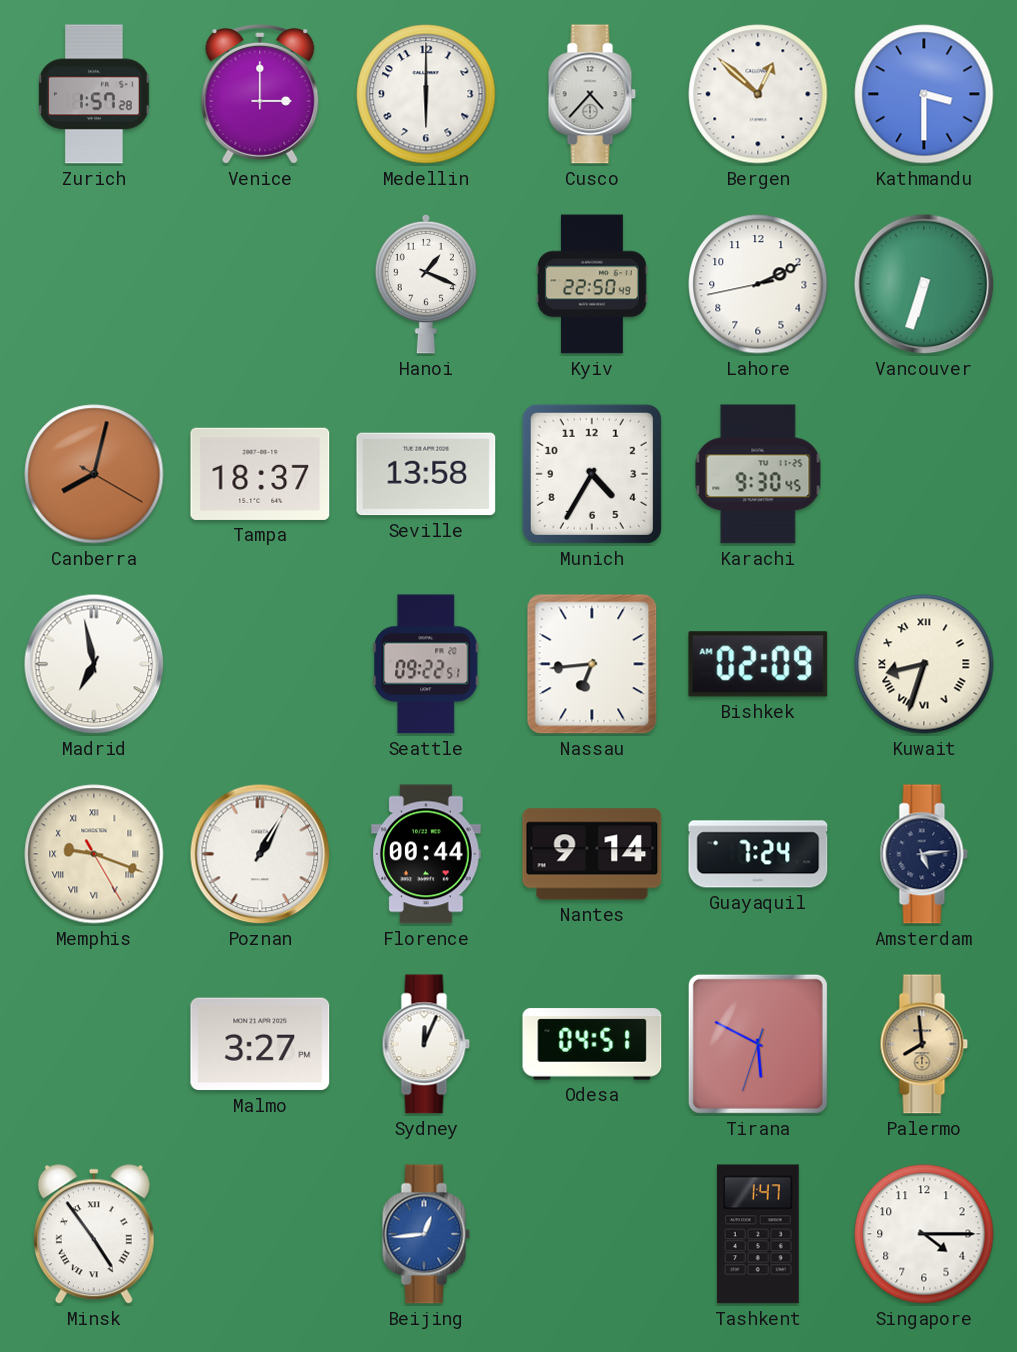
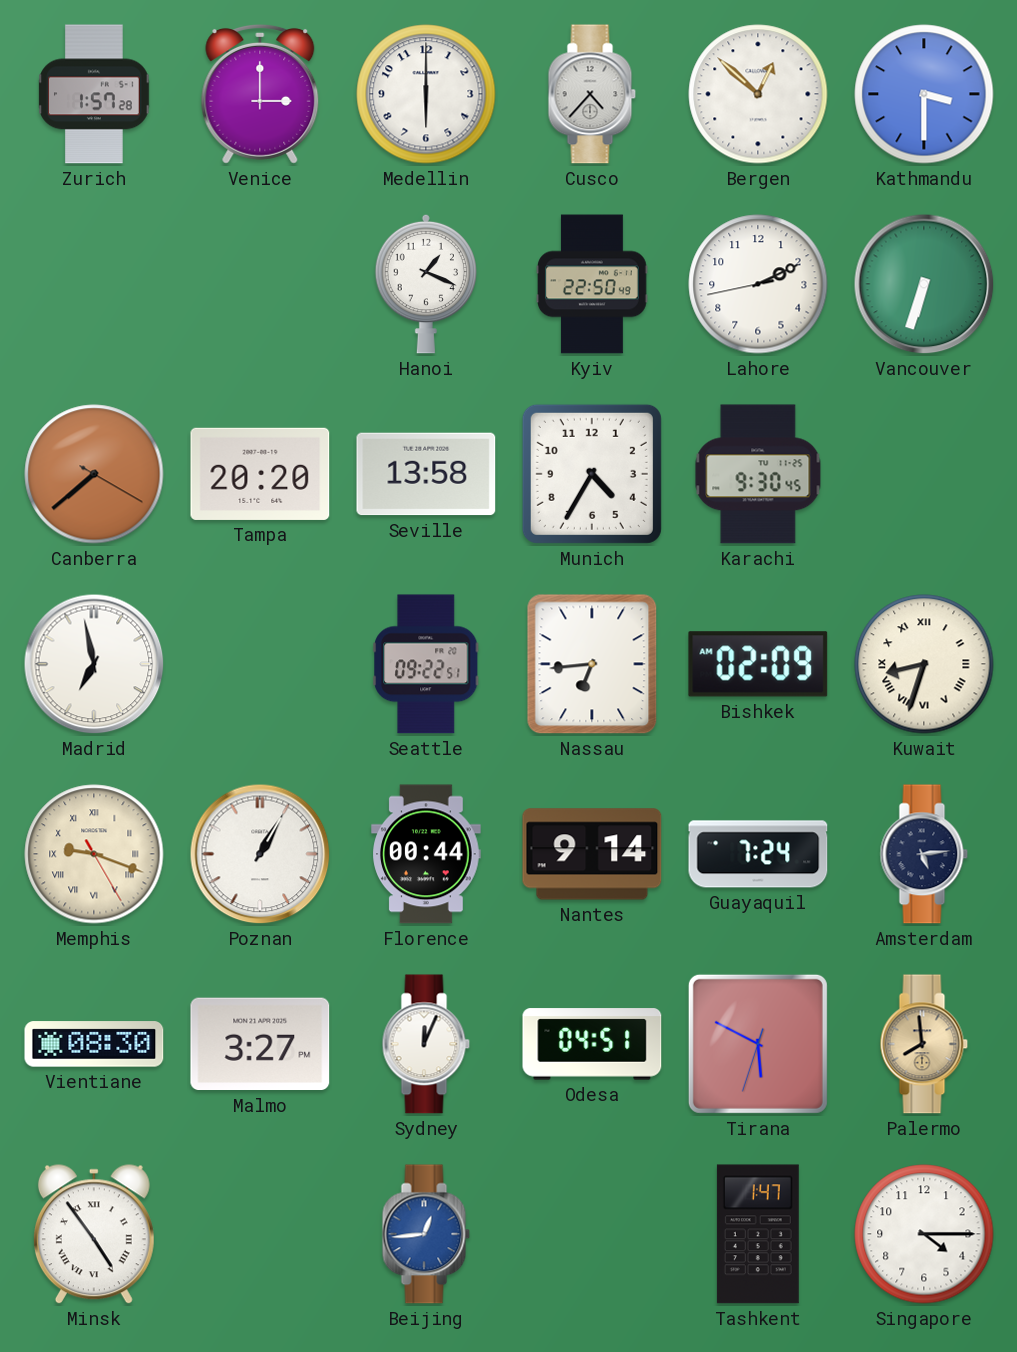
Canberra: 8:02 -> 7:38
Tampa: 18:37 -> 20:20
Vientiane: none -> 08:30
